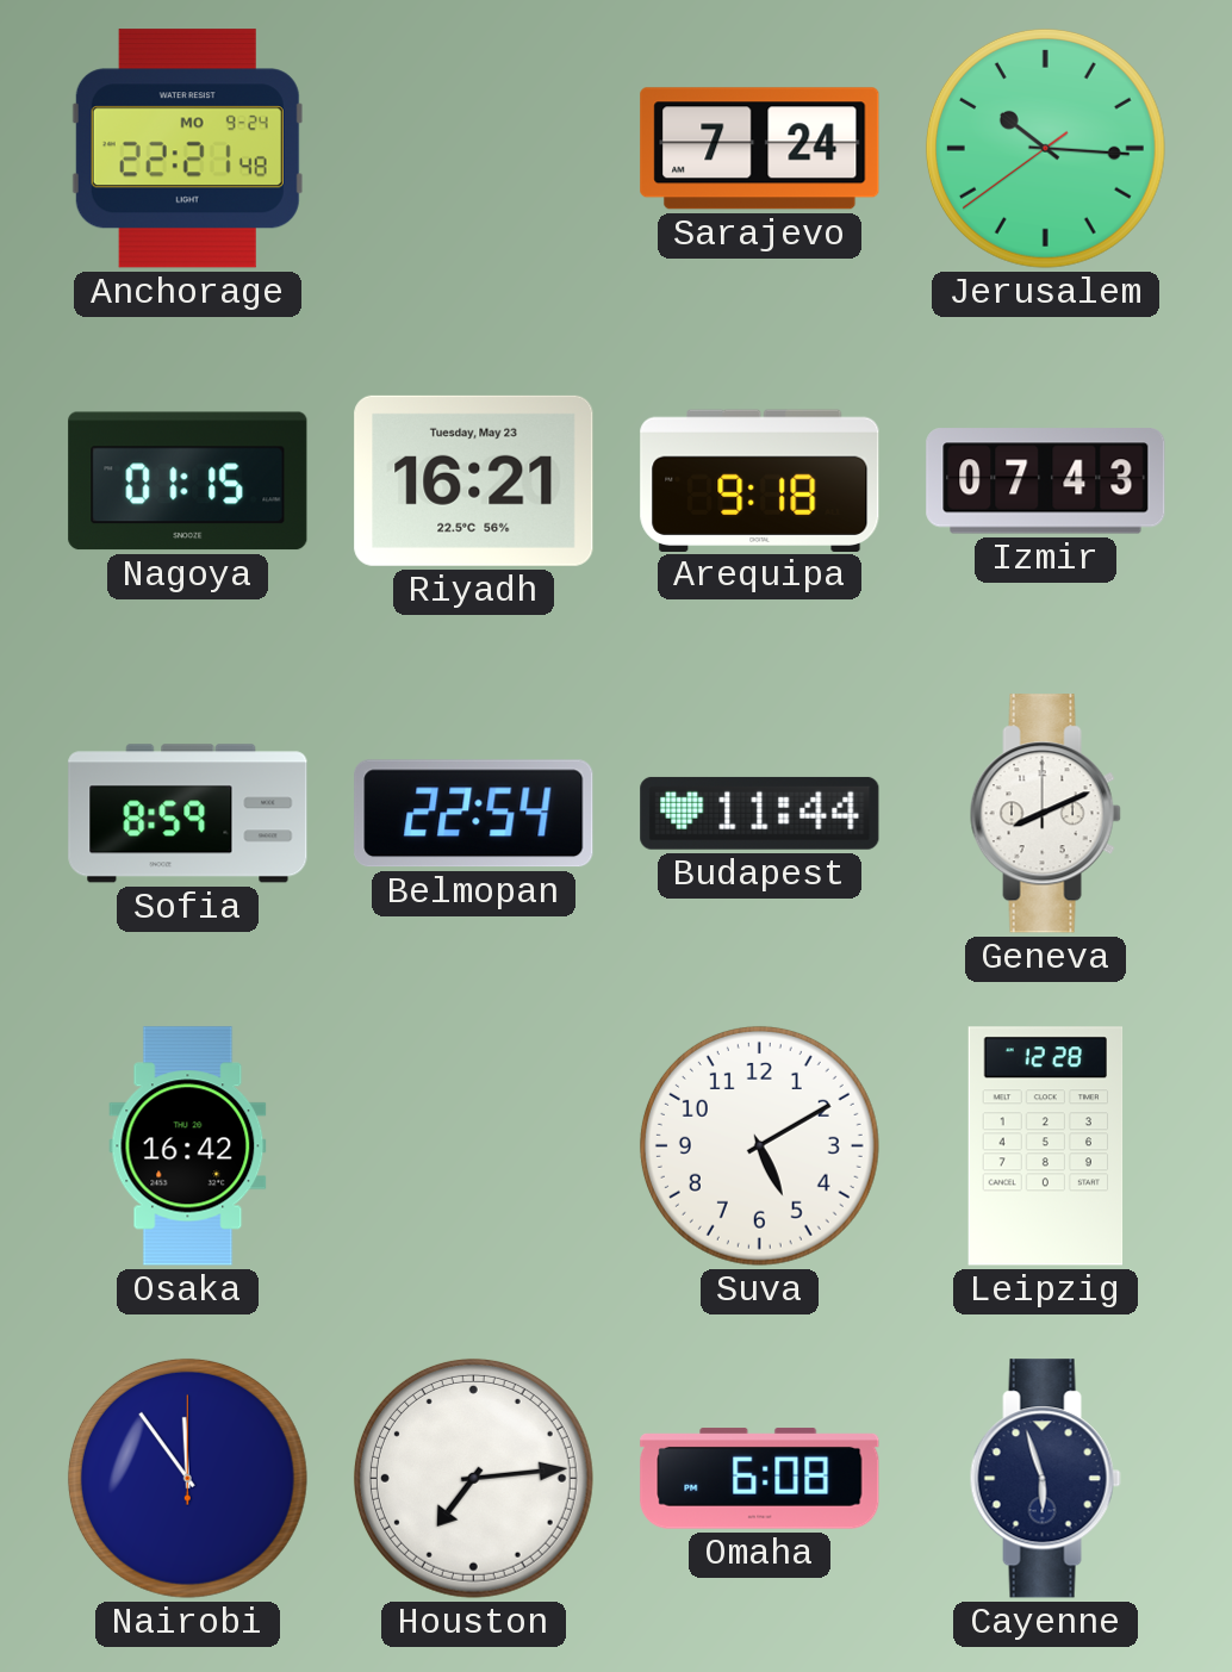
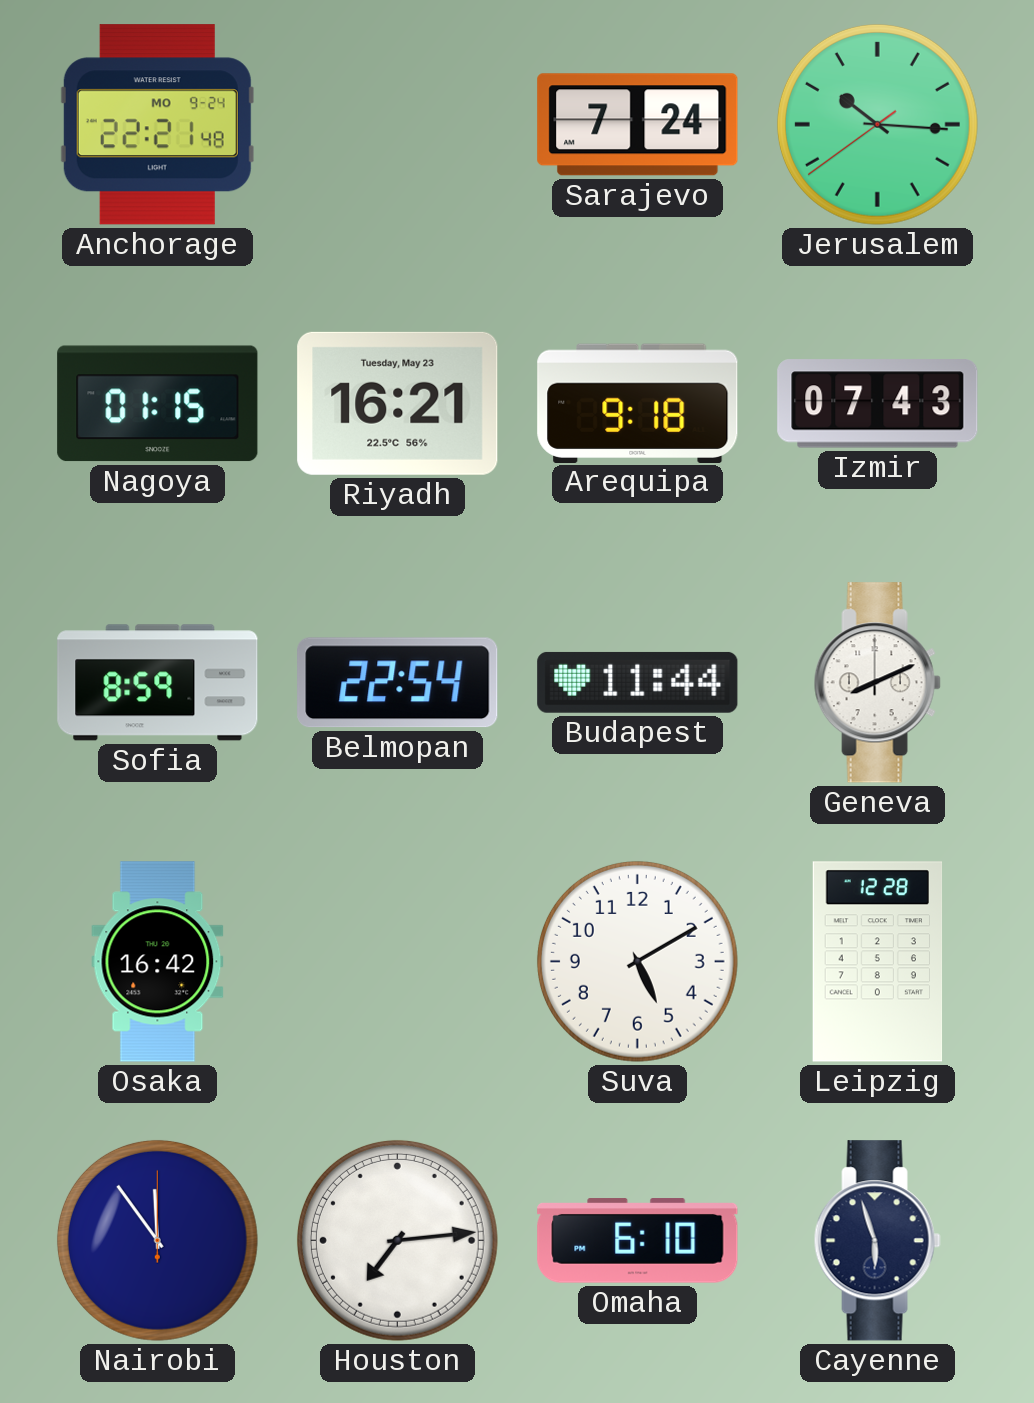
Omaha: 6:08 -> 6:10
